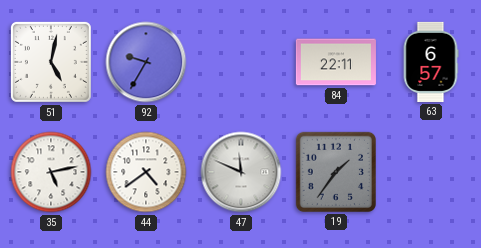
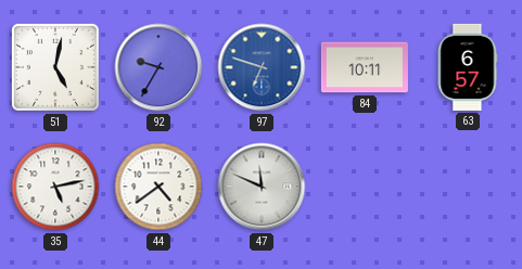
97: none -> 6:48
84: 22:11 -> 10:11
19: 1:36 -> none
